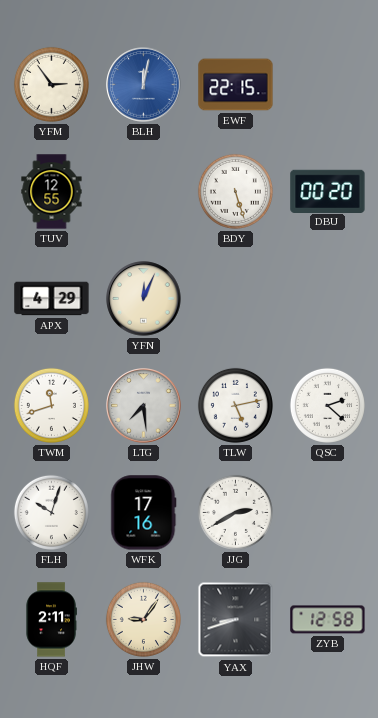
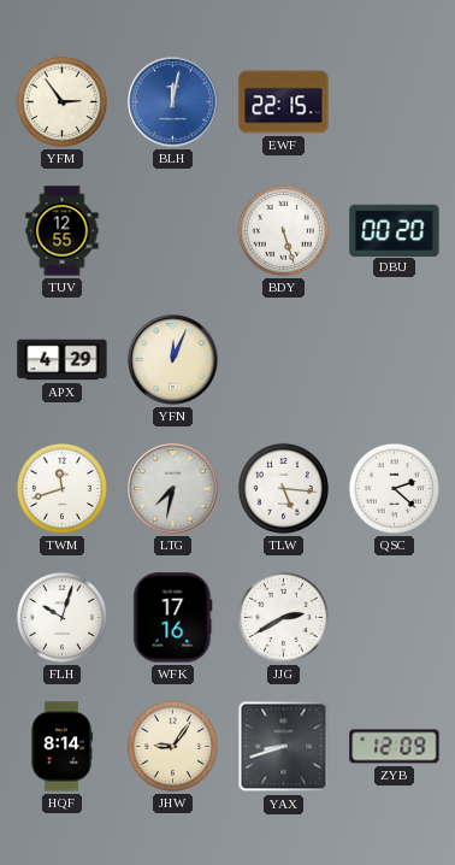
LTG: 7:29 -> 7:32
TLW: 5:13 -> 5:16
HQF: 2:11 -> 8:14
ZYB: 12:58 -> 12:09
